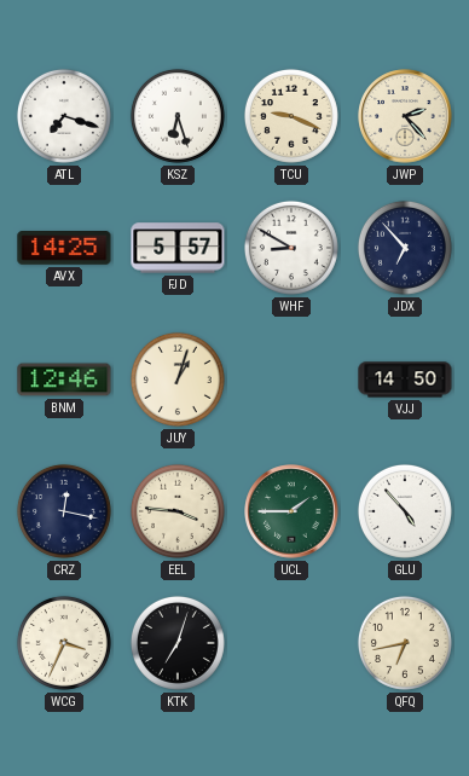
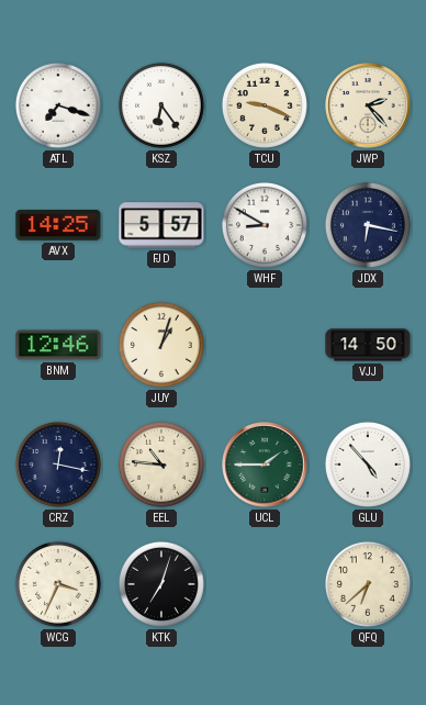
KSZ: 6:27 -> 6:24
JDX: 6:53 -> 6:17
EEL: 3:46 -> 10:46
QFQ: 6:43 -> 6:38
